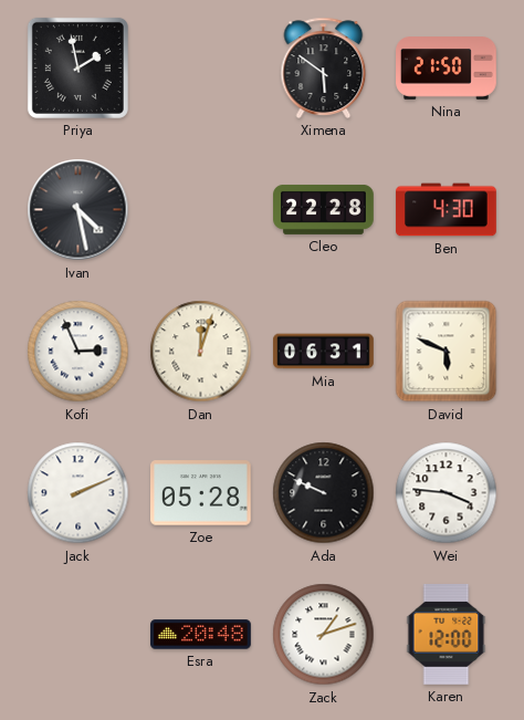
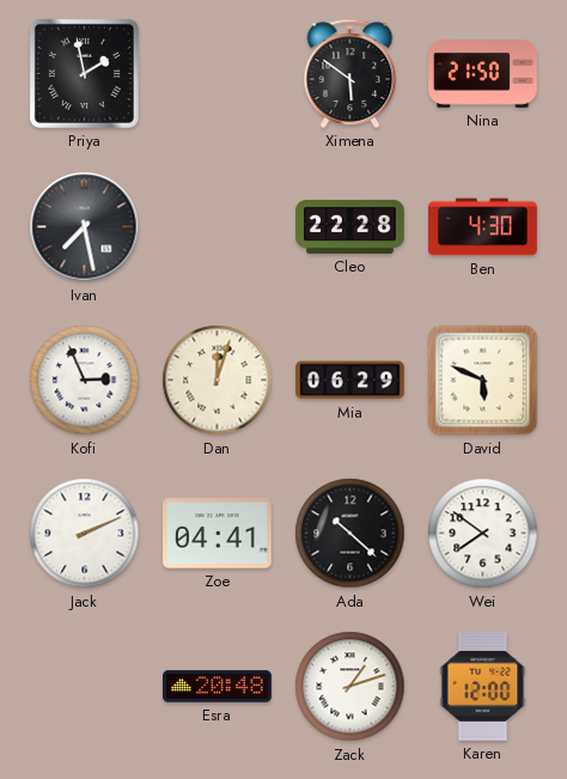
Ivan: 4:28 -> 7:28
Mia: 06:31 -> 06:29
Zoe: 05:28 -> 04:41
Ada: 9:49 -> 10:22
Wei: 3:46 -> 7:51
